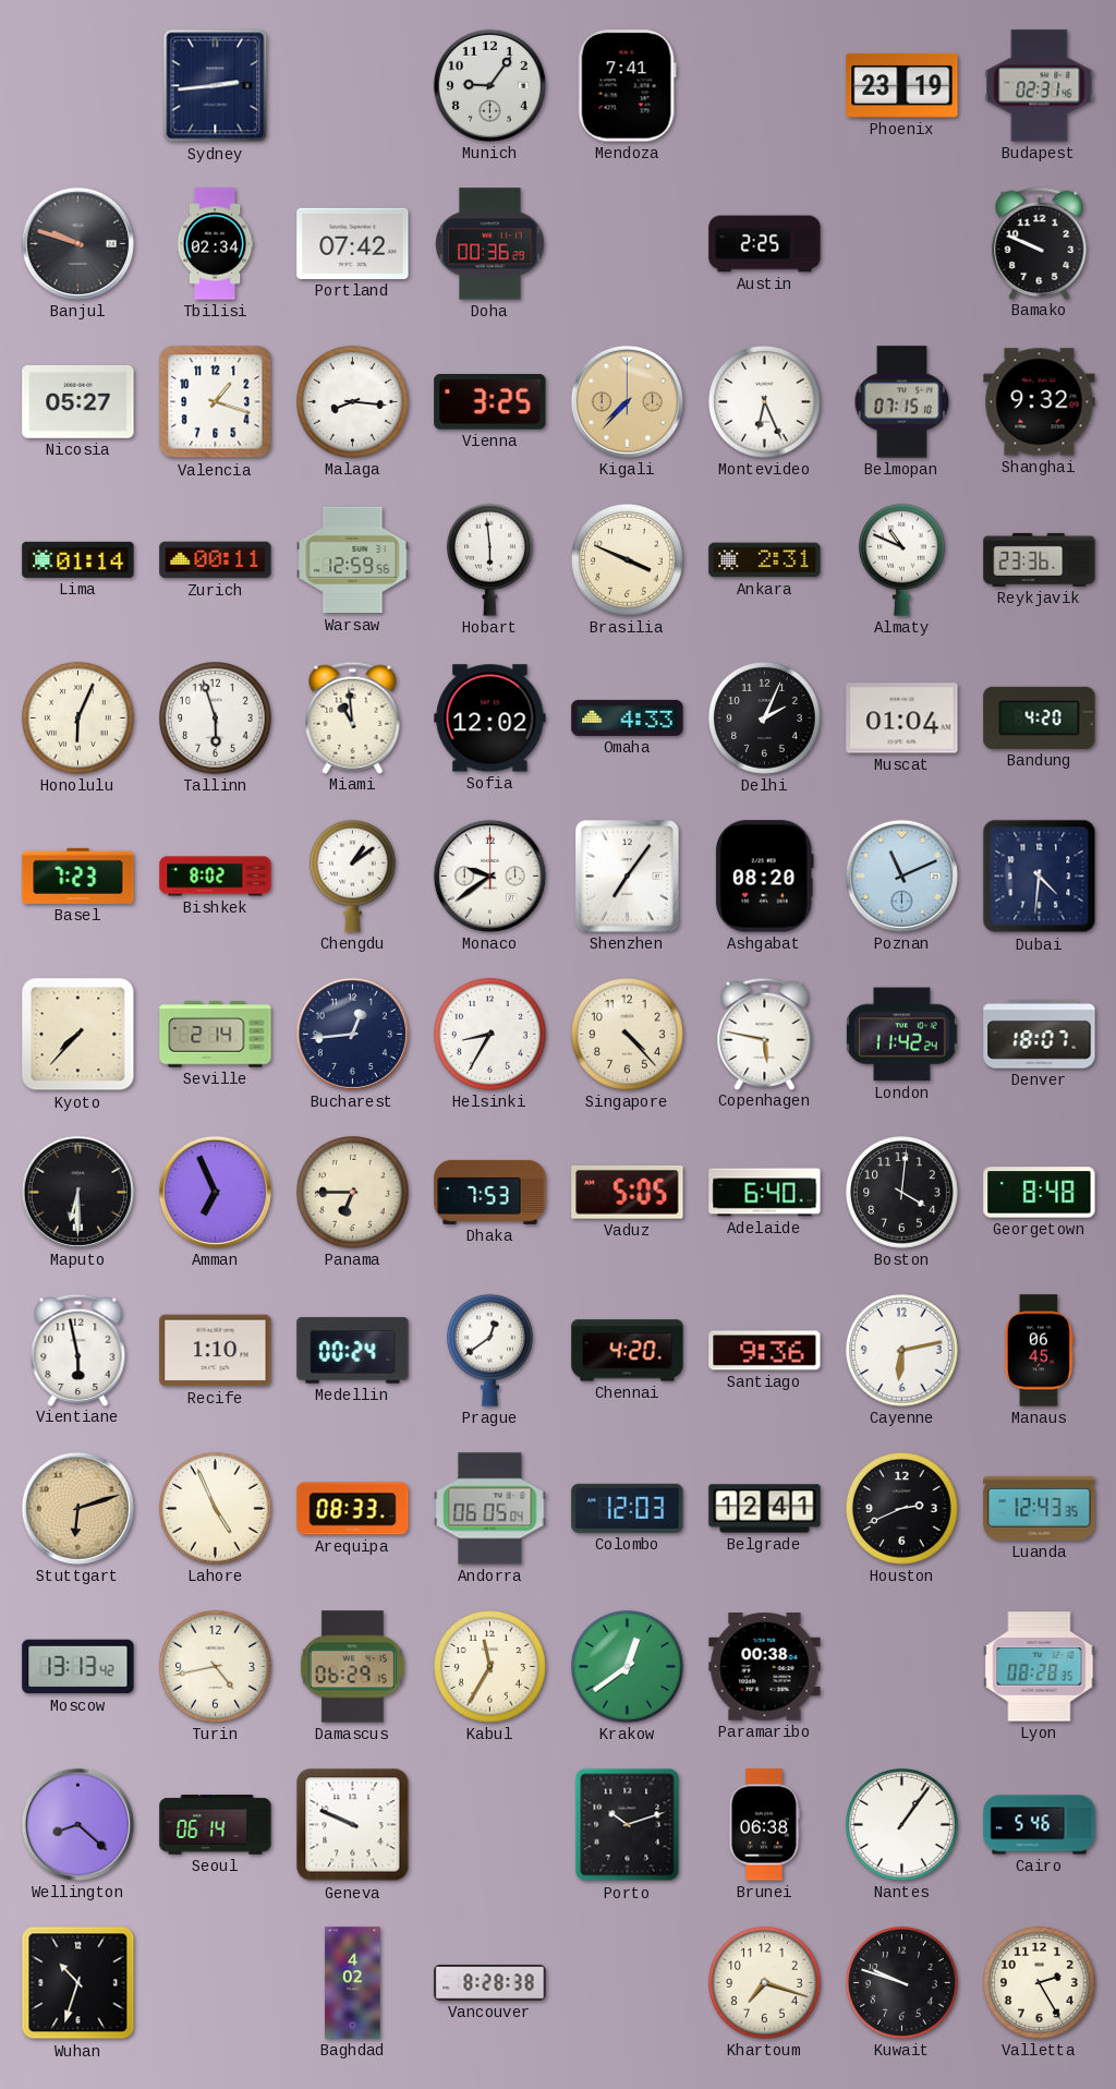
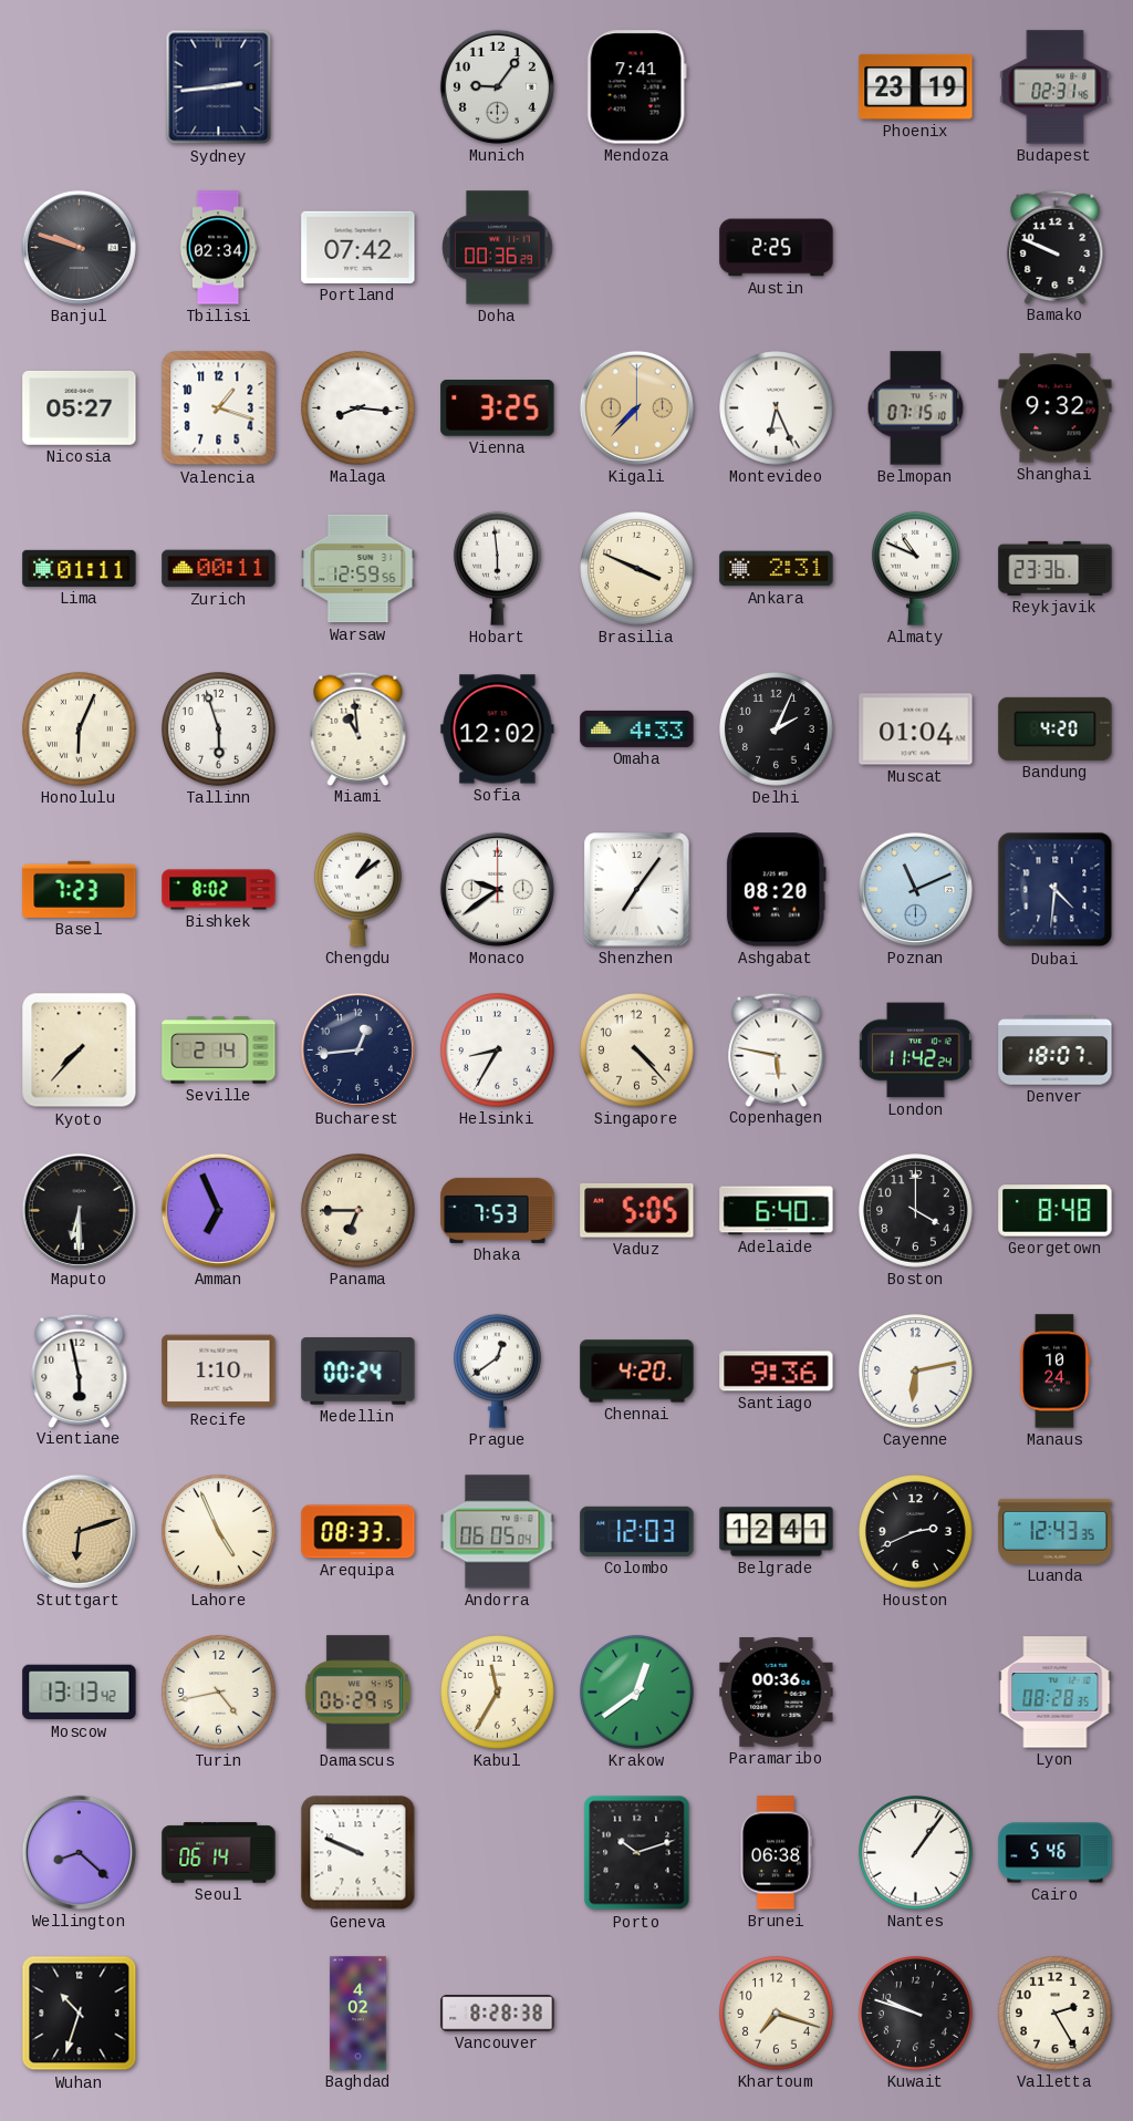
Lima: 01:14 -> 01:11
Boston: 4:01 -> 4:00
Manaus: 06:45 -> 10:24
Paramaribo: 00:38 -> 00:36
